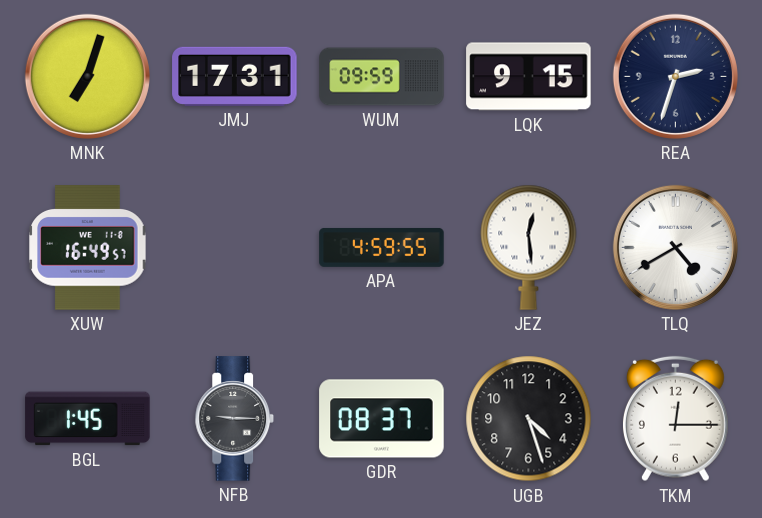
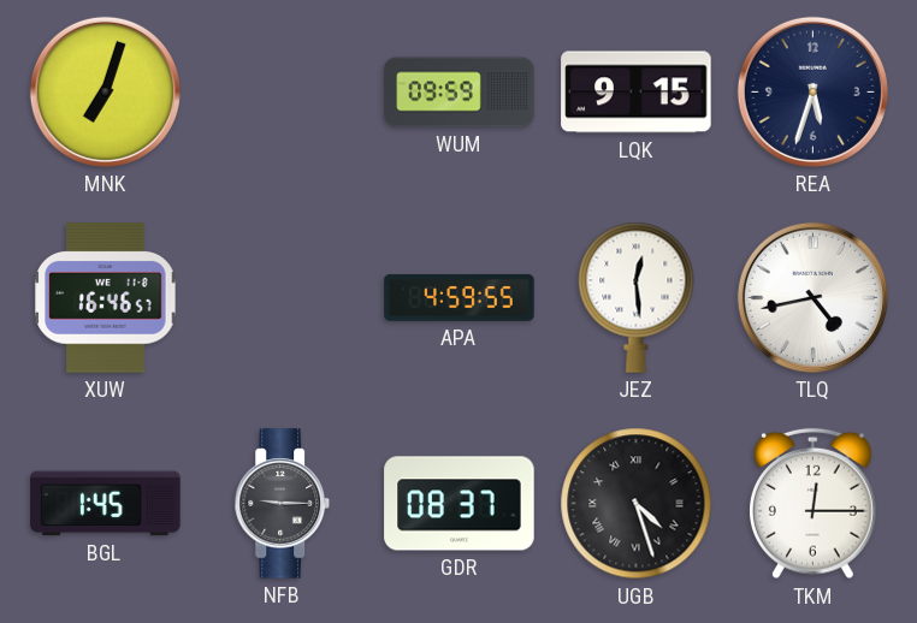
JMJ: 17:31 -> none
REA: 2:33 -> 5:33
XUW: 16:49 -> 16:46
TLQ: 4:40 -> 4:43
UGB numerals: Arabic -> Roman
